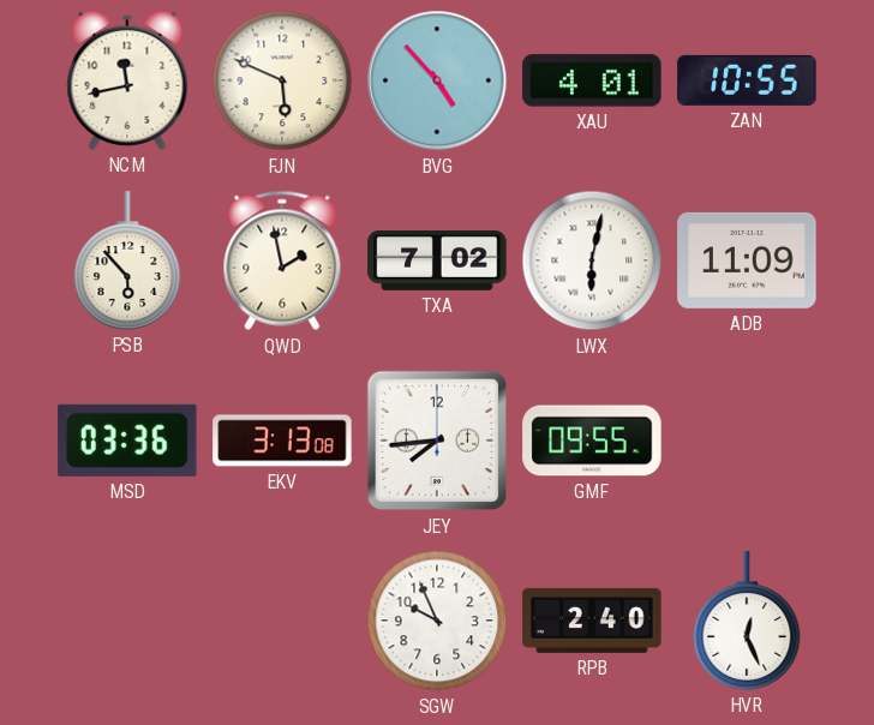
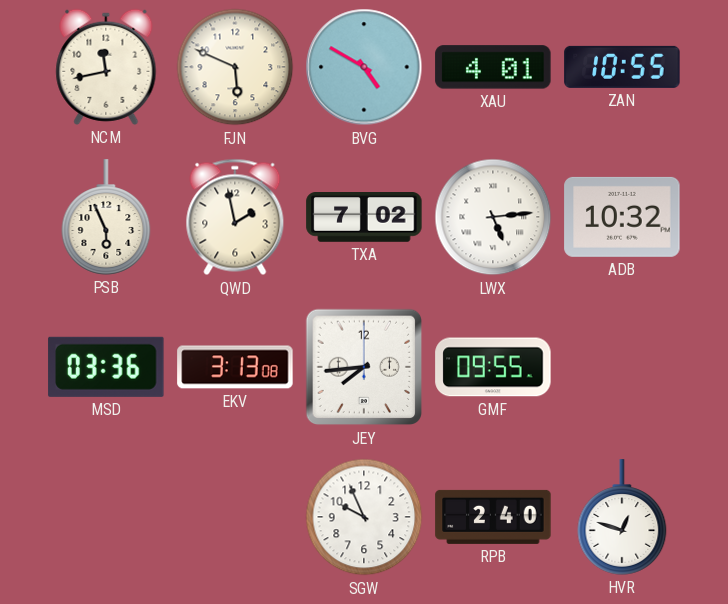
BVG: 4:53 -> 4:50
PSB: 5:53 -> 5:56
LWX: 6:02 -> 5:14
ADB: 11:09 -> 10:32
HVR: 12:26 -> 12:48
